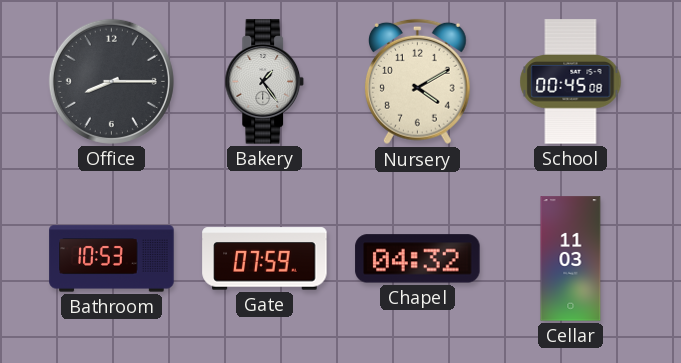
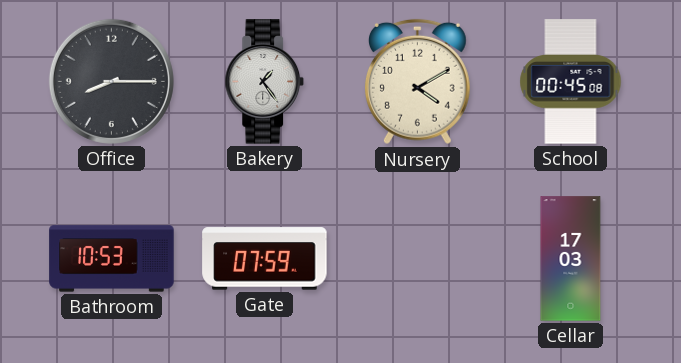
Chapel: 04:32 -> none
Cellar: 11:03 -> 17:03
